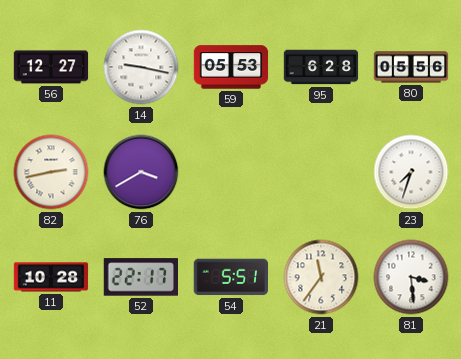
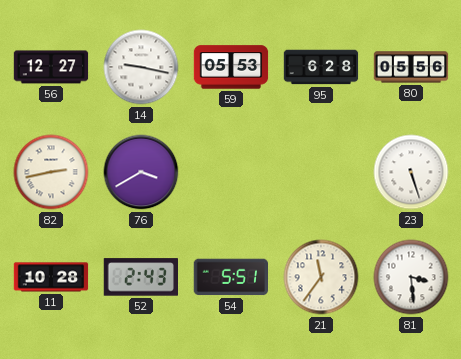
23: 7:33 -> 5:27
52: 22:17 -> 2:43
